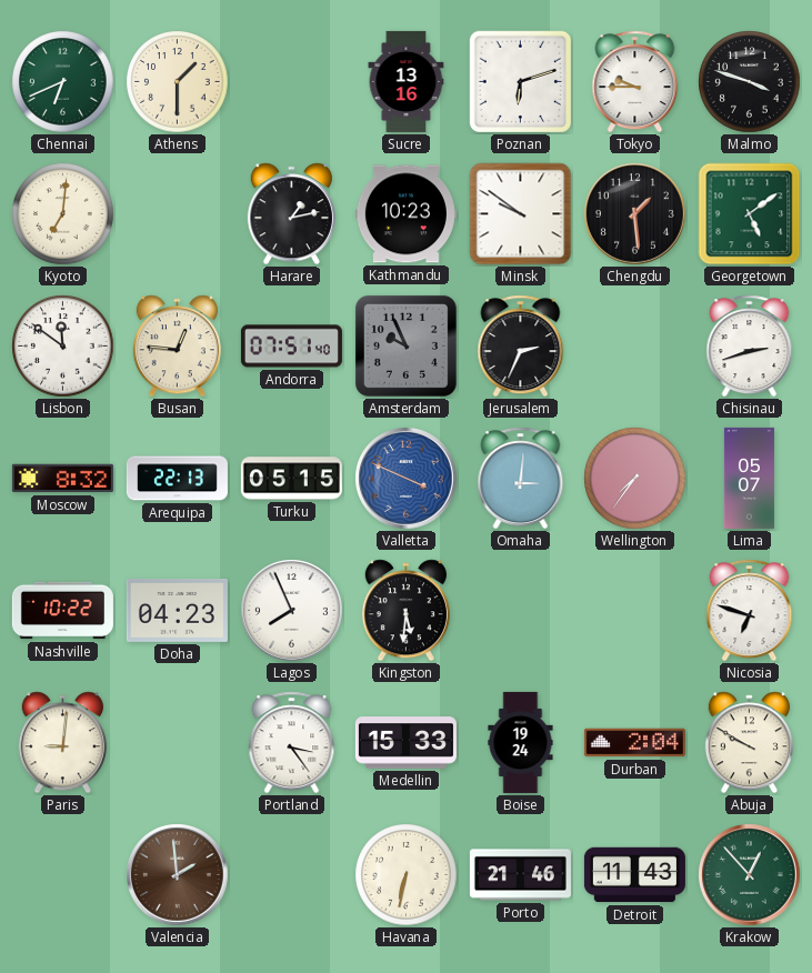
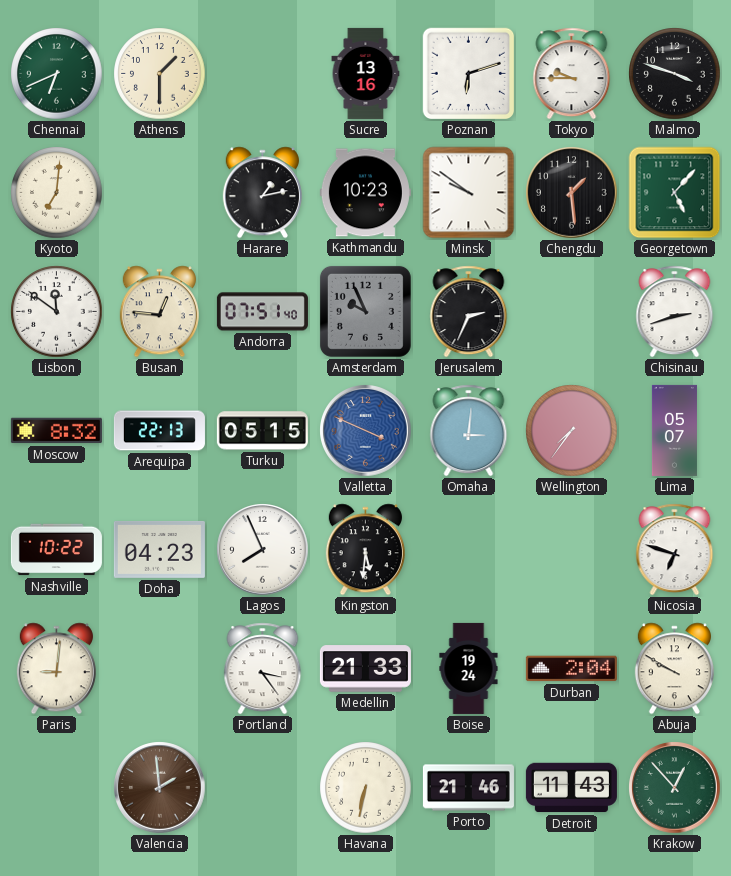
Georgetown: 5:09 -> 5:07
Medellin: 15:33 -> 21:33
